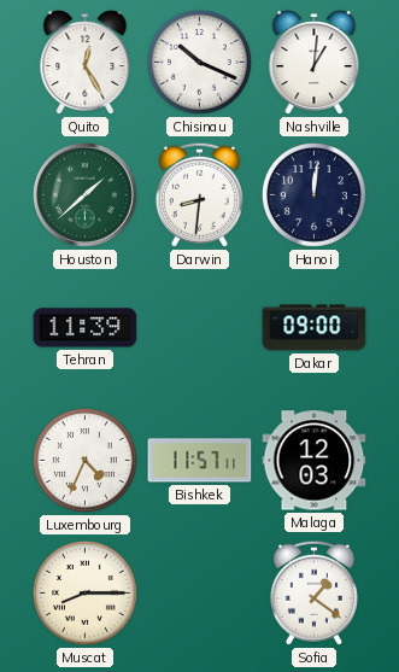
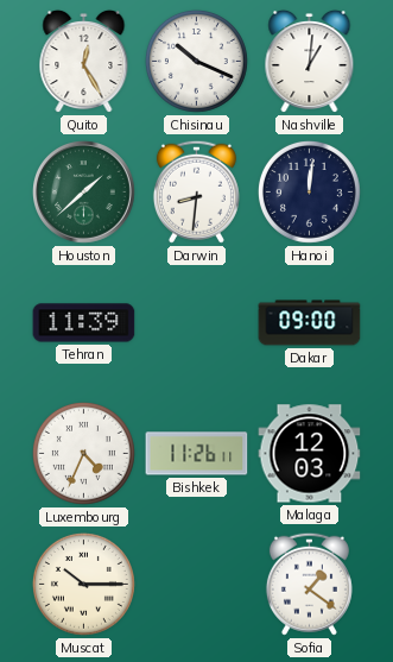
Bishkek: 11:57 -> 11:26
Muscat: 8:15 -> 10:15
